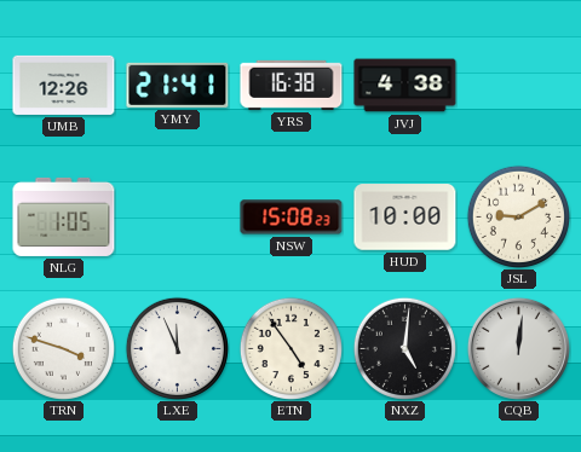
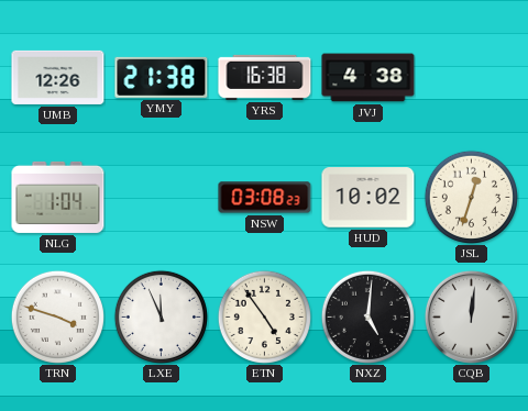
YMY: 21:41 -> 21:38
NLG: 1:05 -> 1:04
NSW: 15:08 -> 03:08
HUD: 10:00 -> 10:02
JSL: 9:10 -> 12:33
